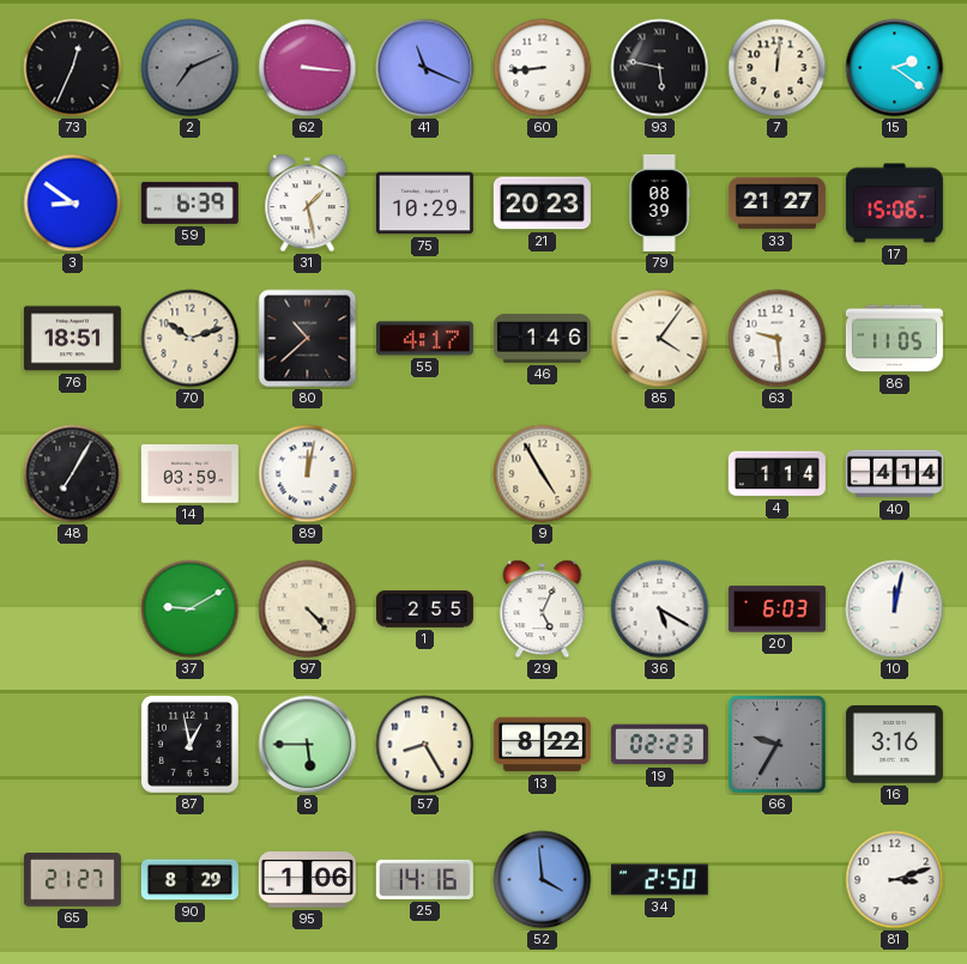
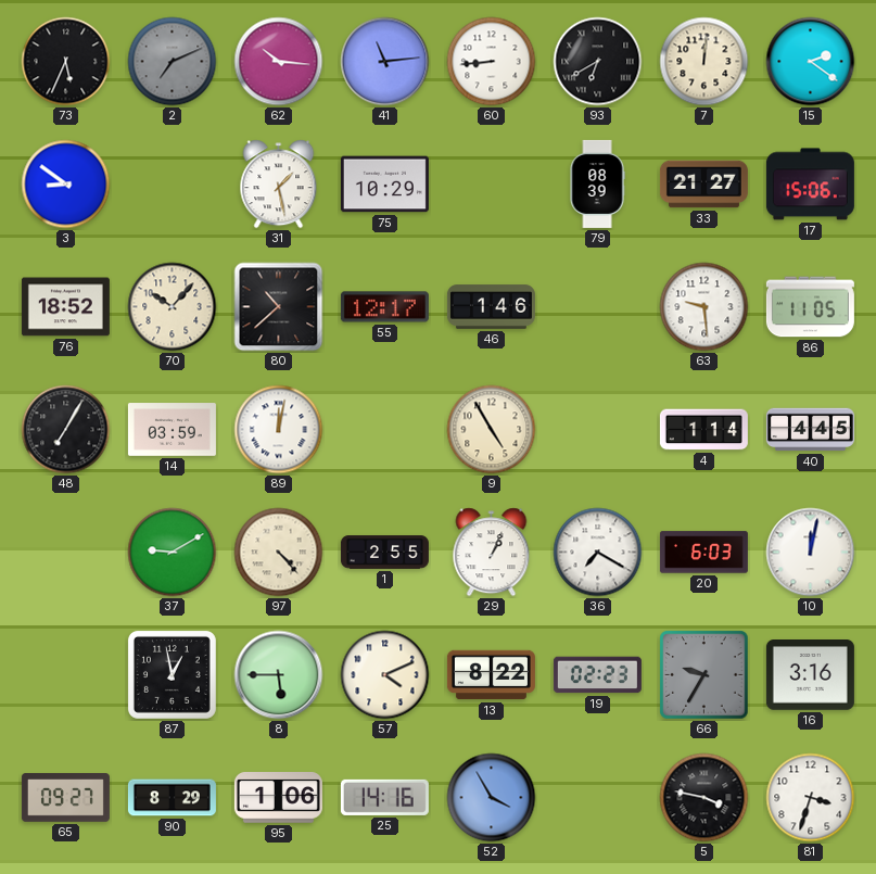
73: 12:34 -> 5:34
62: 3:16 -> 10:16
41: 11:19 -> 11:14
93: 5:47 -> 6:40
59: 6:39 -> none
21: 20:23 -> none
76: 18:51 -> 18:52
70: 10:12 -> 10:07
55: 4:17 -> 12:17
85: 4:06 -> none
40: 4:14 -> 4:45
29: 5:04 -> 1:04
36: 5:20 -> 7:20
57: 8:25 -> 4:11
65: 21:27 -> 09:27
52: 3:59 -> 3:55
34: 2:50 -> none
5: none -> 3:47
81: 3:12 -> 3:33
